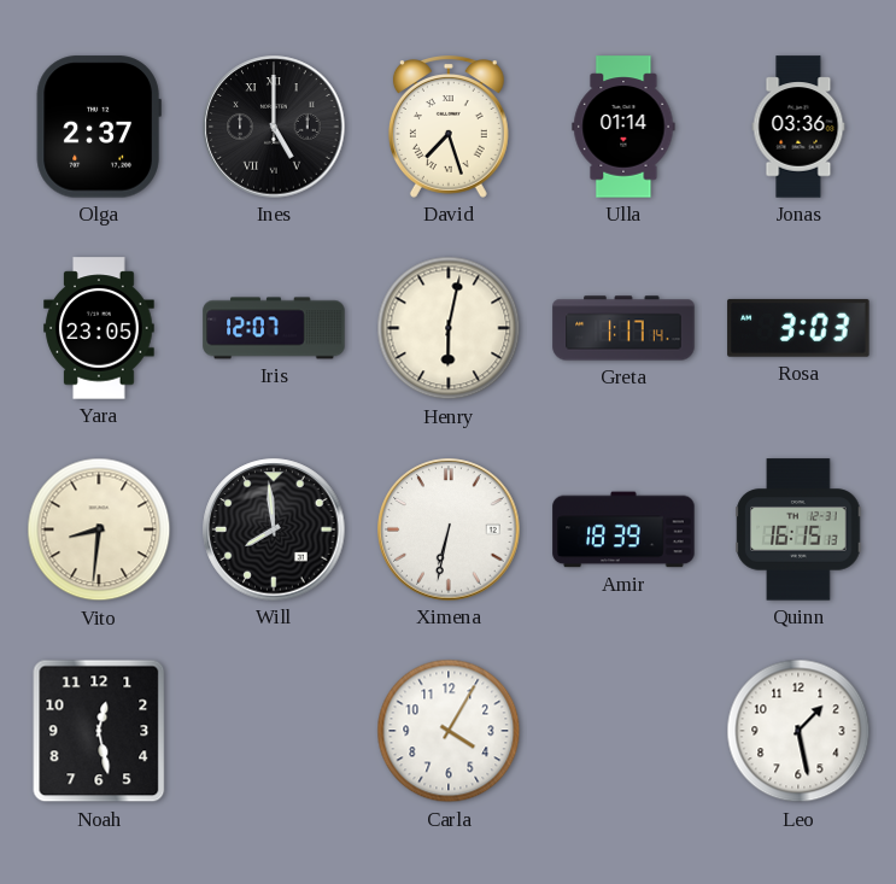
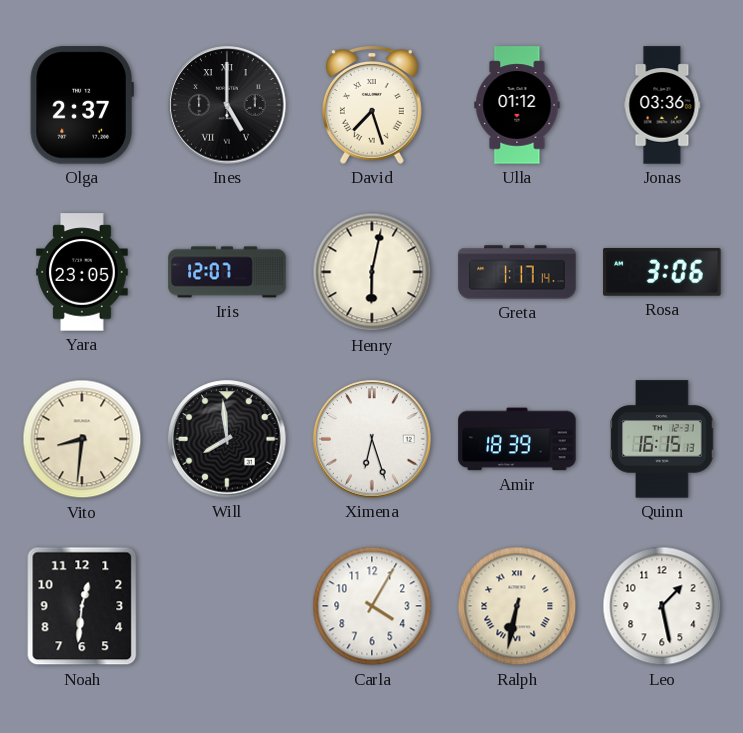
Ulla: 01:14 -> 01:12
Rosa: 3:03 -> 3:06
Ximena: 6:32 -> 6:27
Noah: 12:28 -> 12:31
Ralph: none -> 6:32
